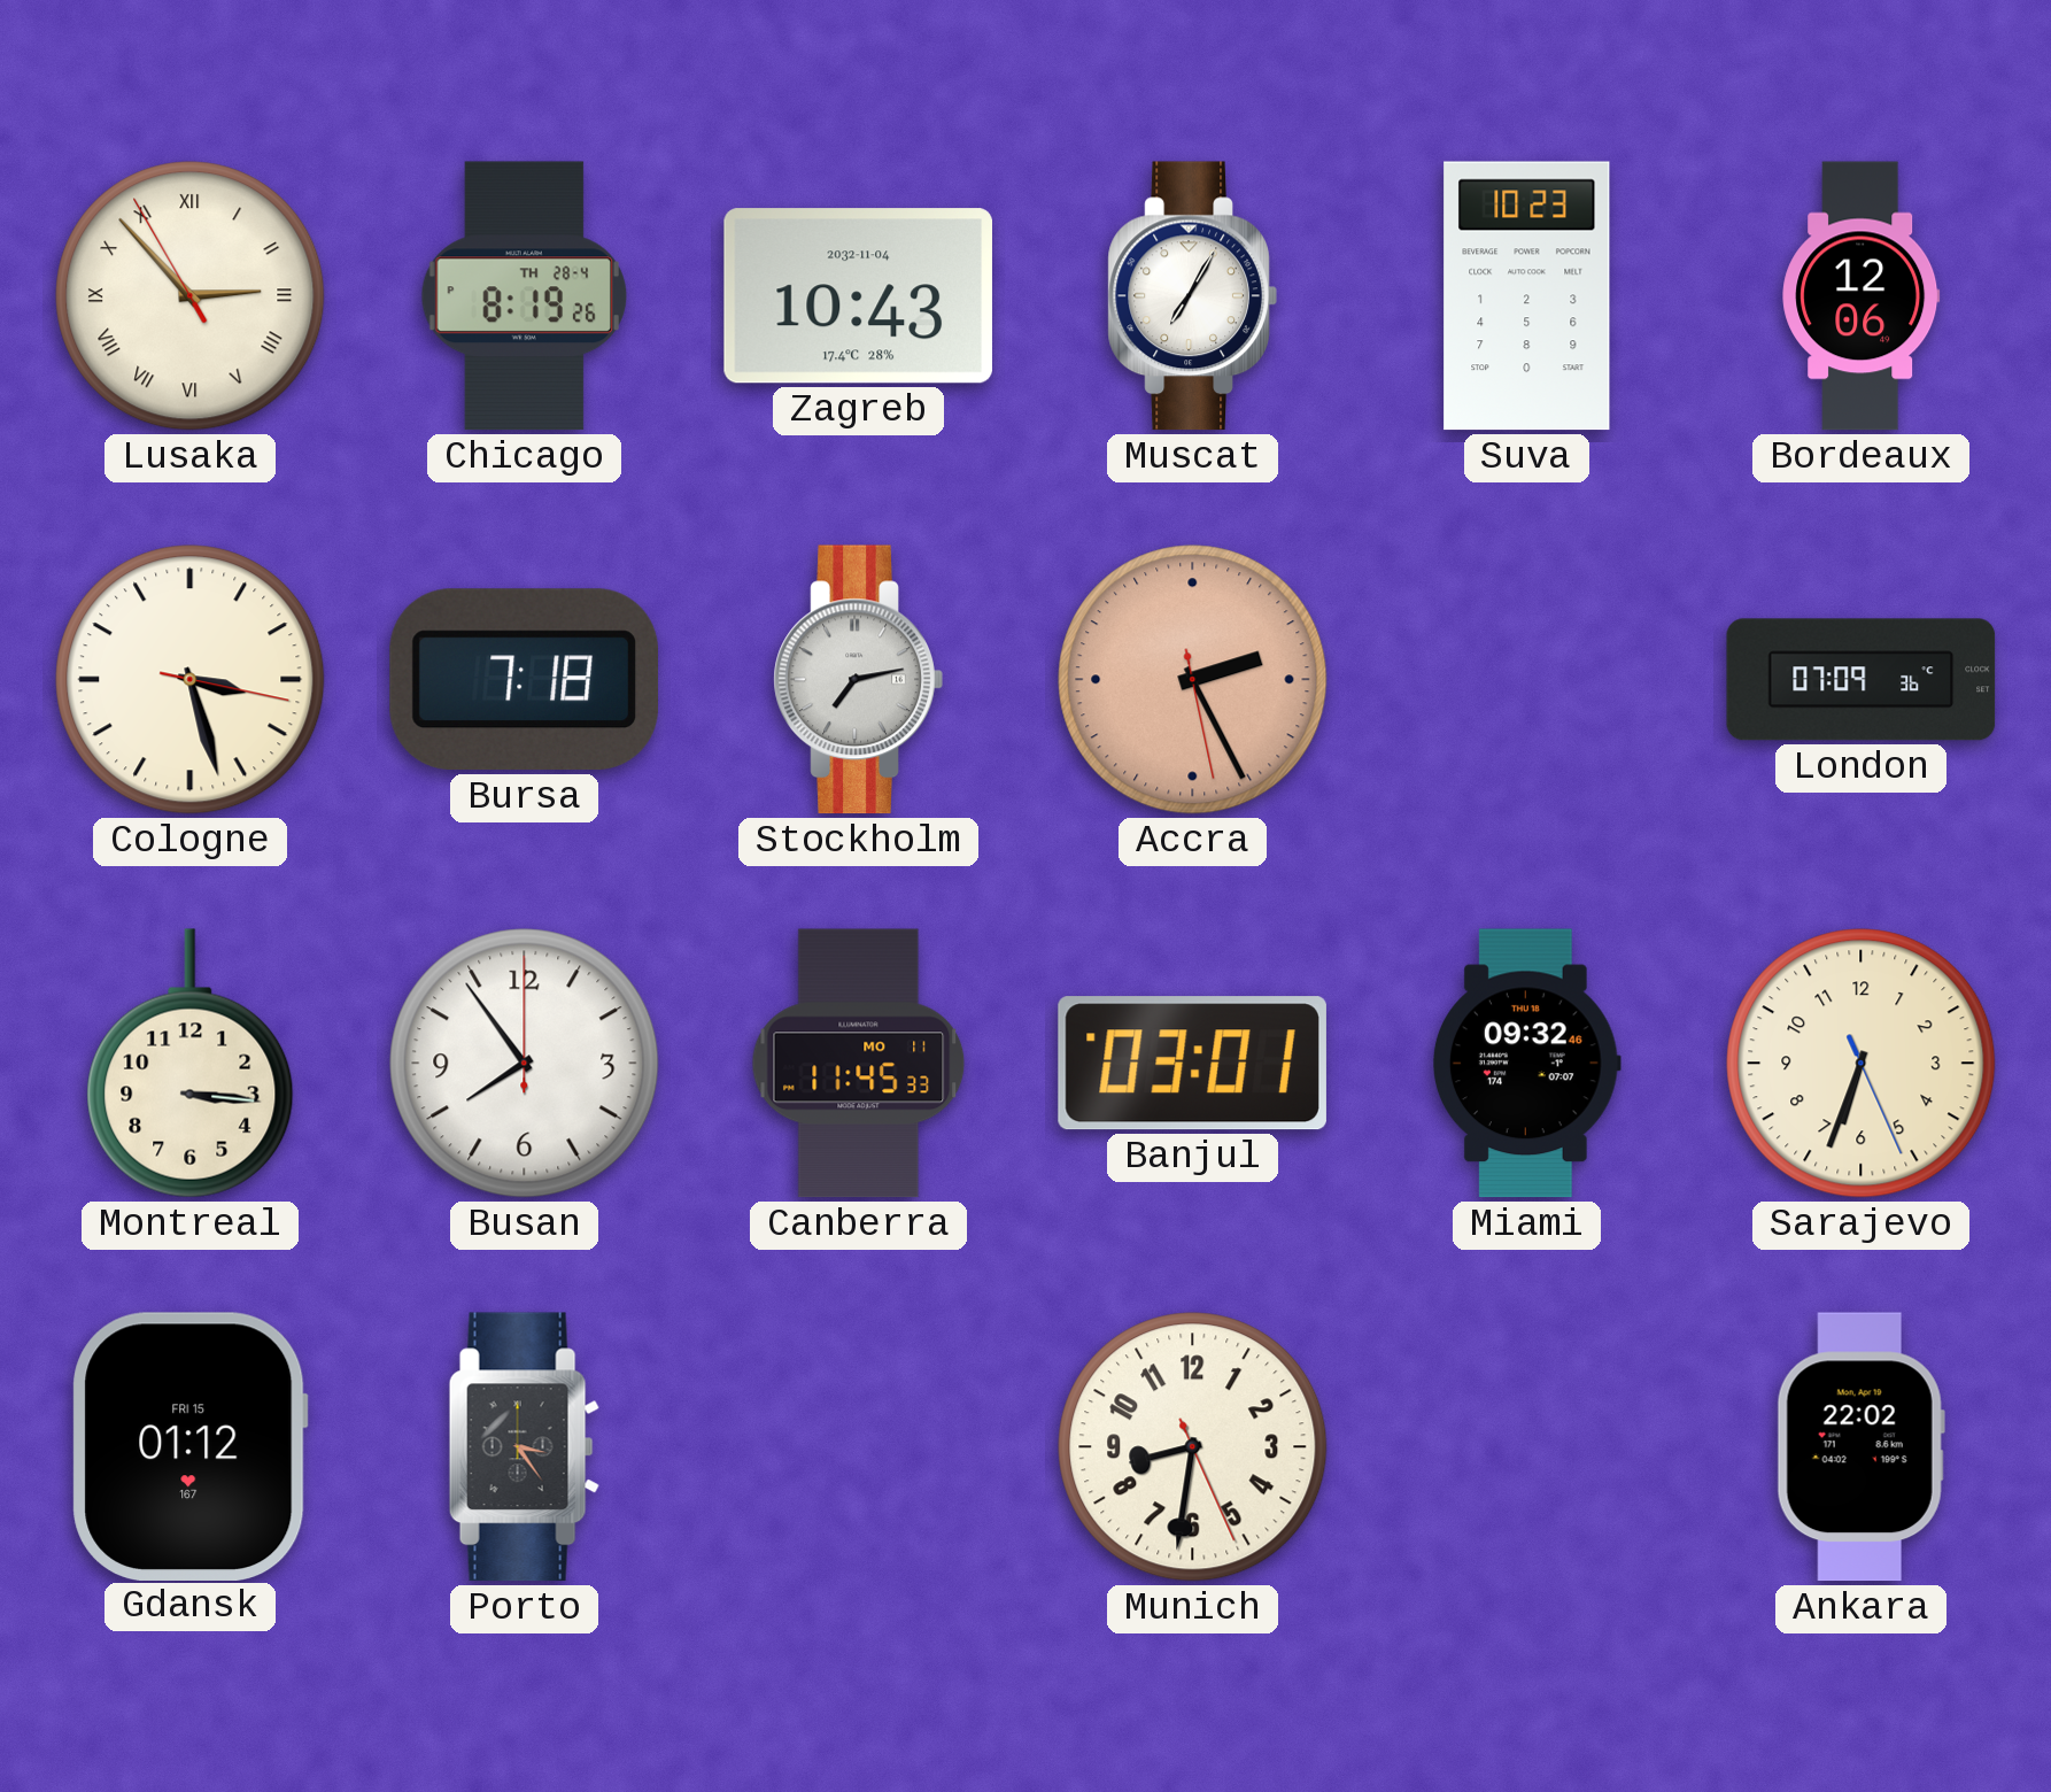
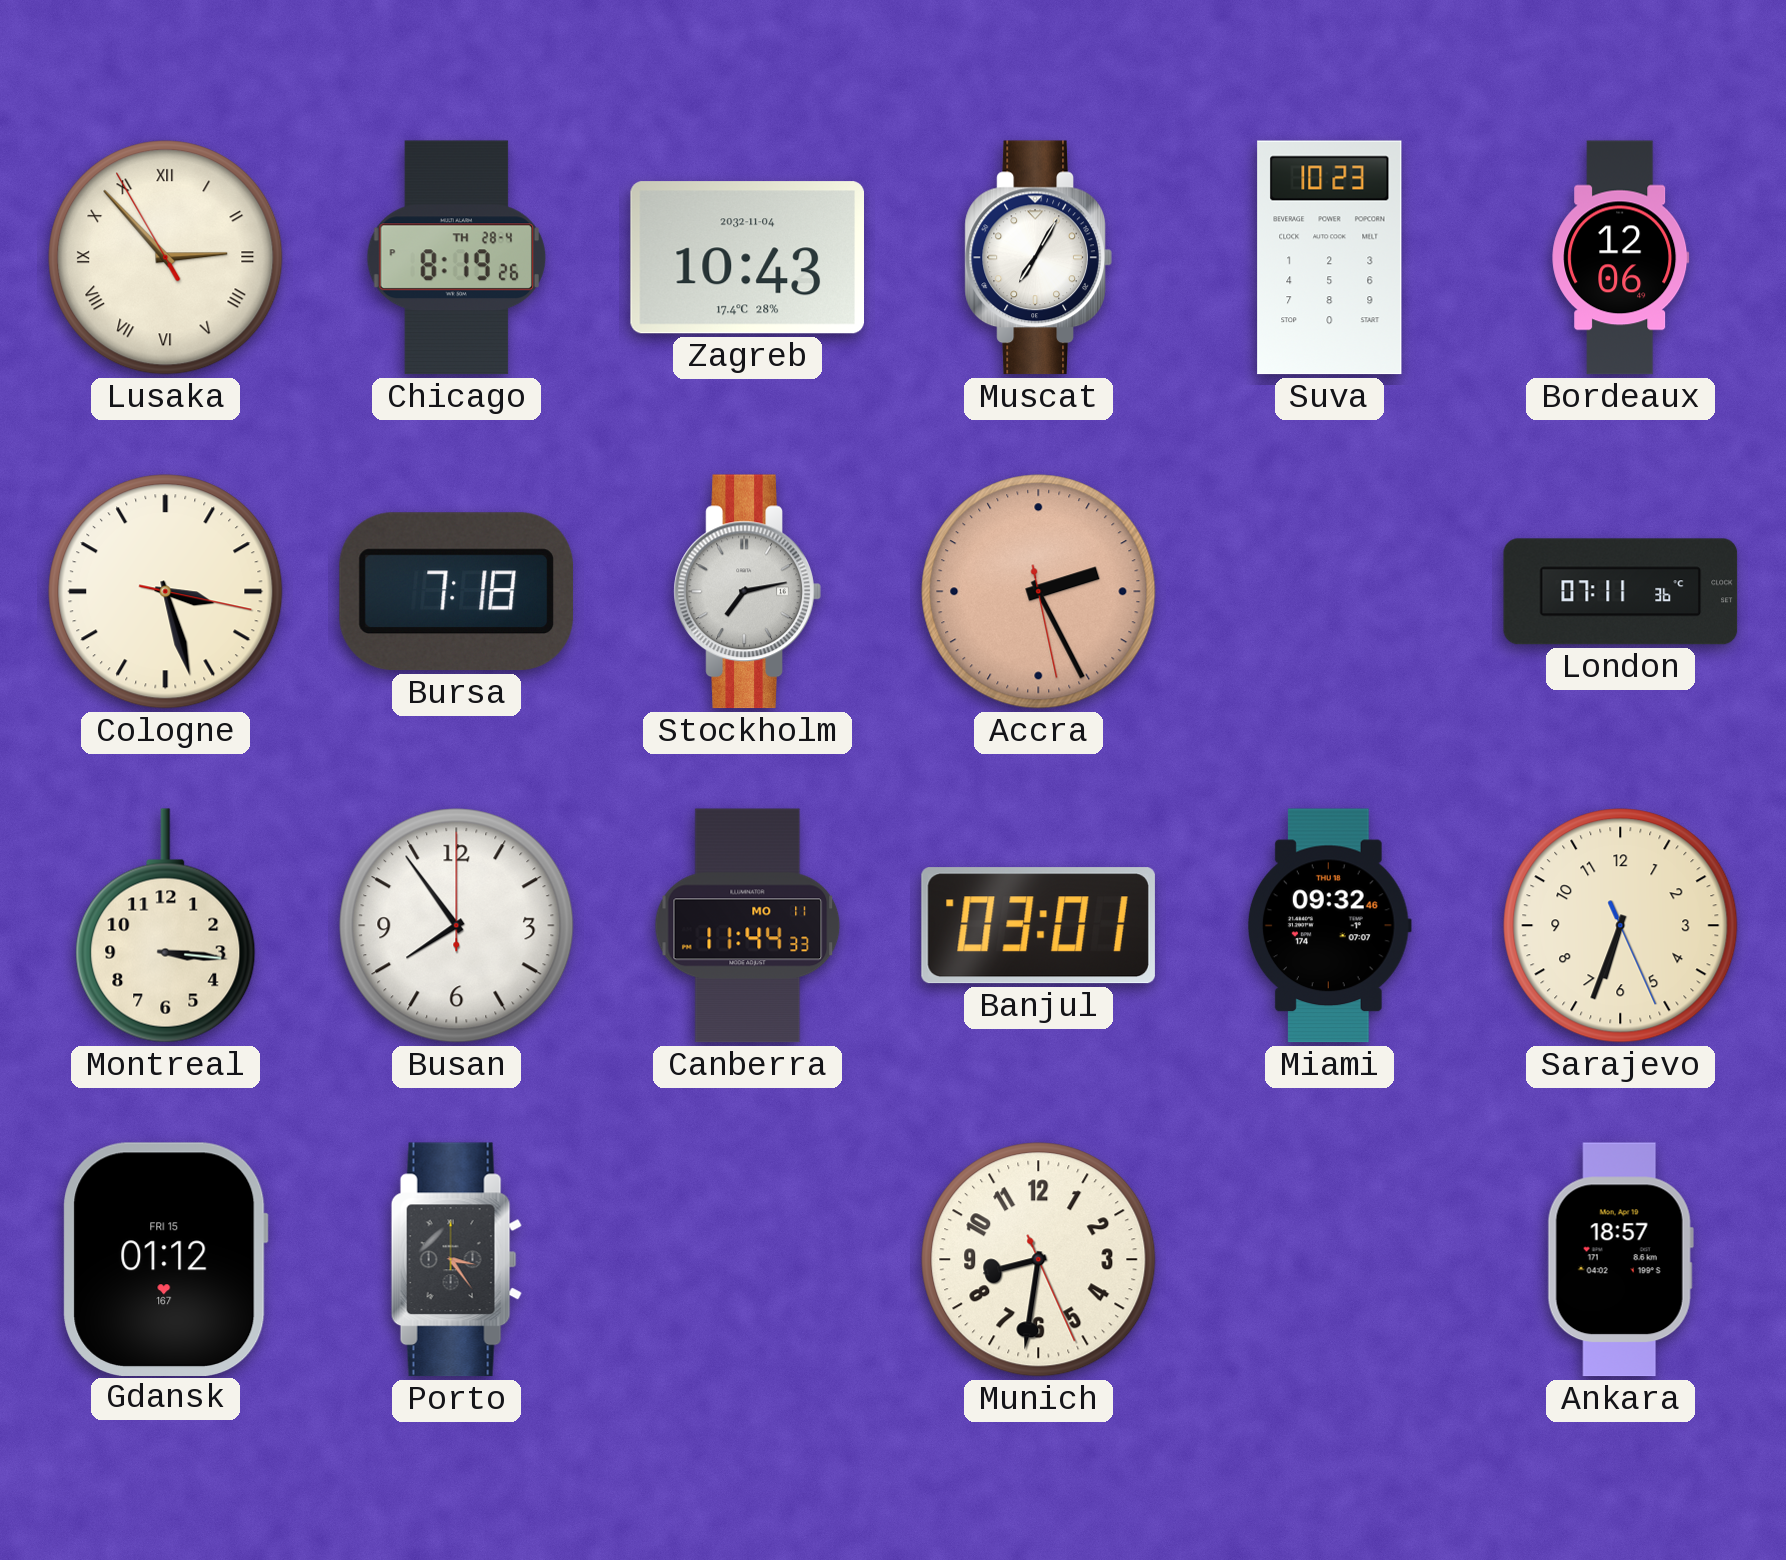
London: 07:09 -> 07:11
Canberra: 11:45 -> 11:44
Ankara: 22:02 -> 18:57
